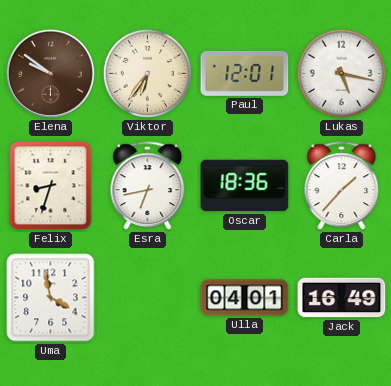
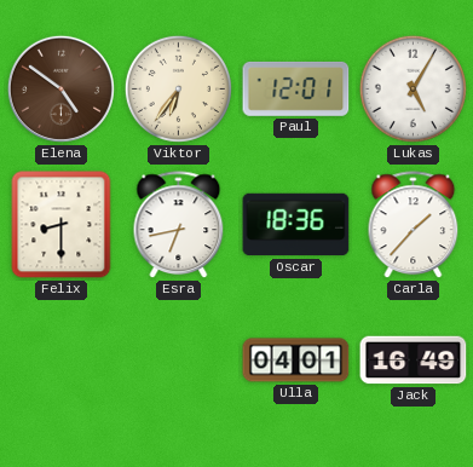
Elena: 9:51 -> 4:51
Lukas: 5:17 -> 5:05
Felix: 8:33 -> 8:30
Uma: 3:58 -> none
